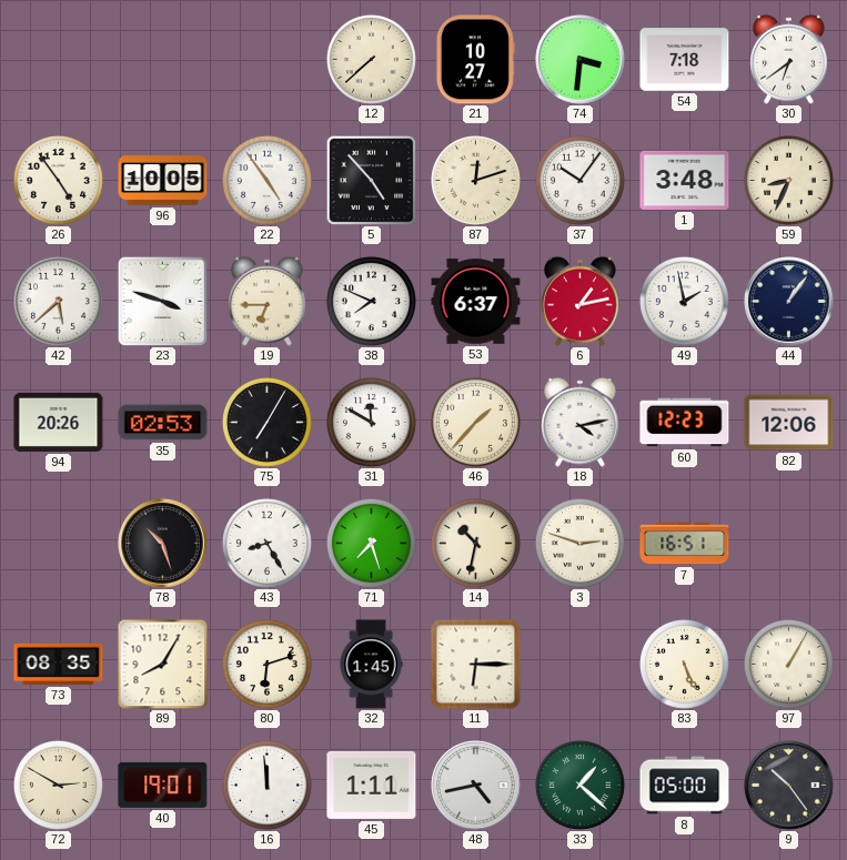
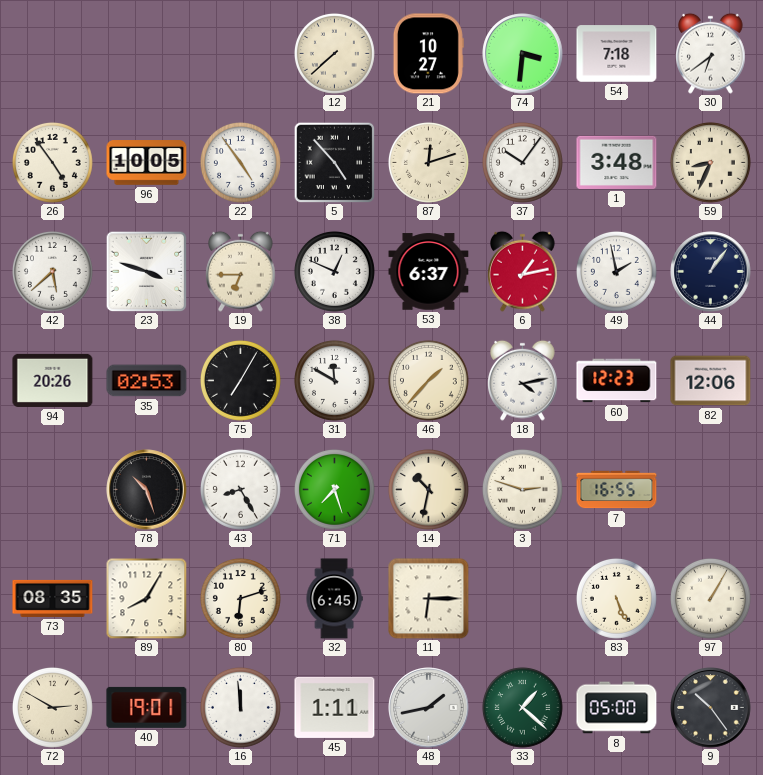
38: 7:49 -> 12:49
7: 16:51 -> 16:55
32: 1:45 -> 6:45
48: 4:43 -> 1:43
